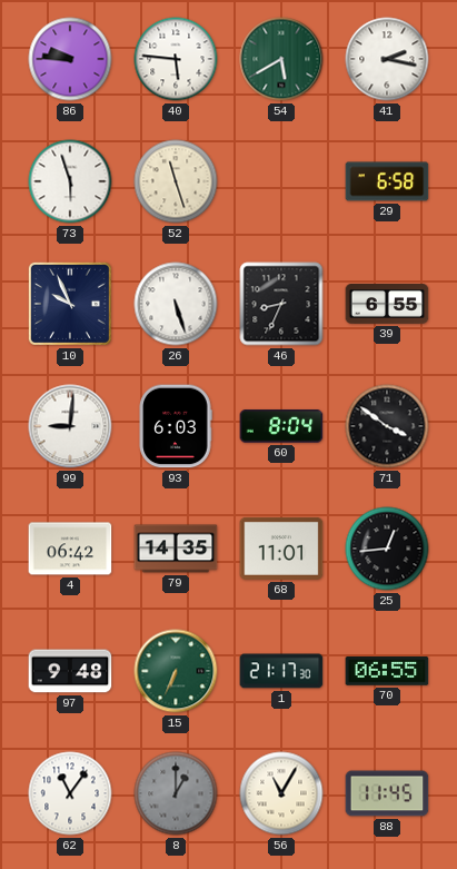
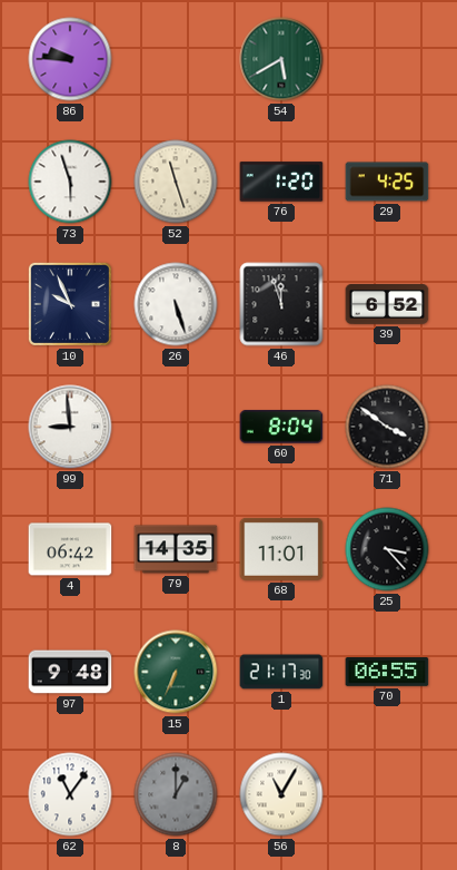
40: 5:46 -> none
41: 2:17 -> none
76: none -> 1:20
29: 6:58 -> 4:25
46: 8:34 -> 11:57
39: 6:55 -> 6:52
99: 9:01 -> 8:59
93: 6:03 -> none
25: 12:44 -> 3:23
88: 11:45 -> none
